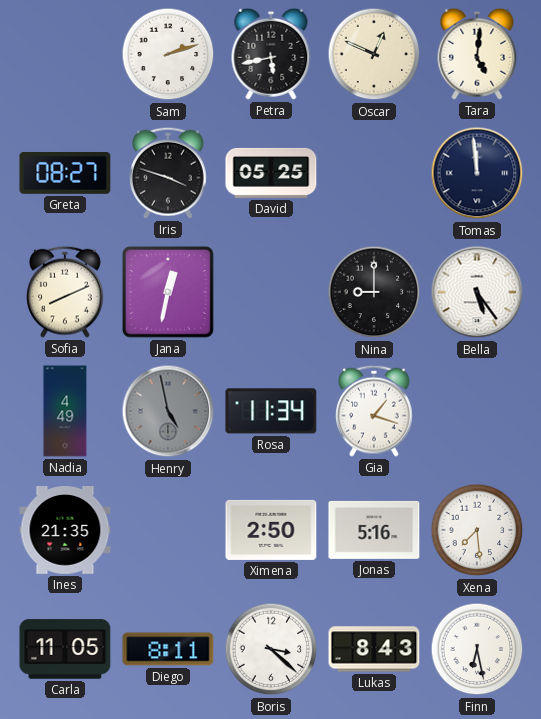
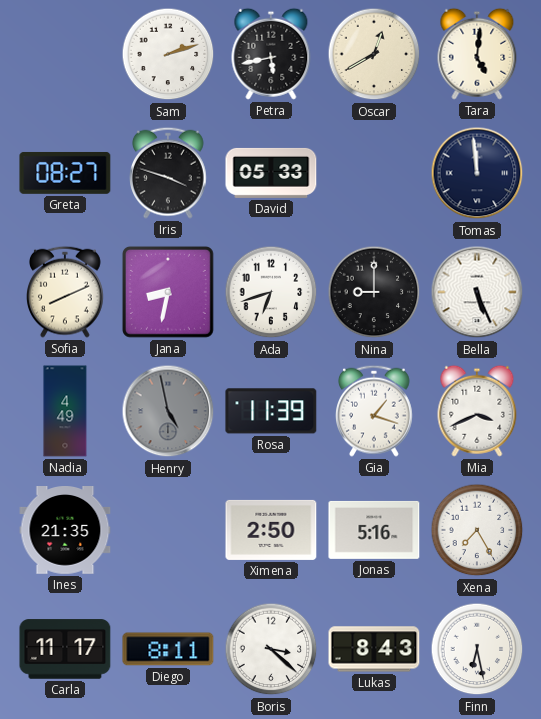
Oscar: 12:49 -> 12:40
David: 05:25 -> 05:33
Jana: 12:32 -> 8:32
Ada: none -> 6:42
Bella: 5:24 -> 5:26
Rosa: 11:34 -> 11:39
Mia: none -> 3:41
Xena: 7:29 -> 7:25
Carla: 11:05 -> 11:17
